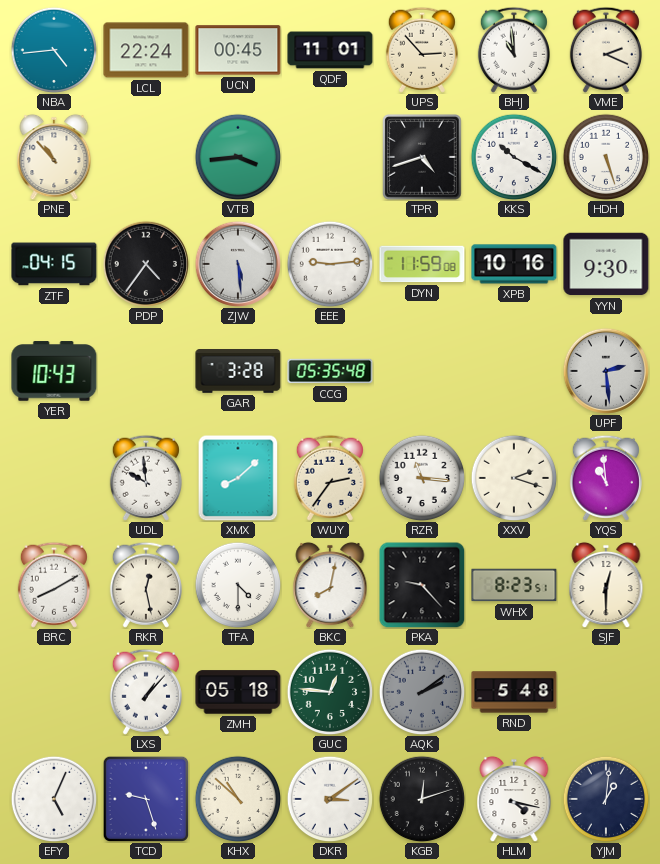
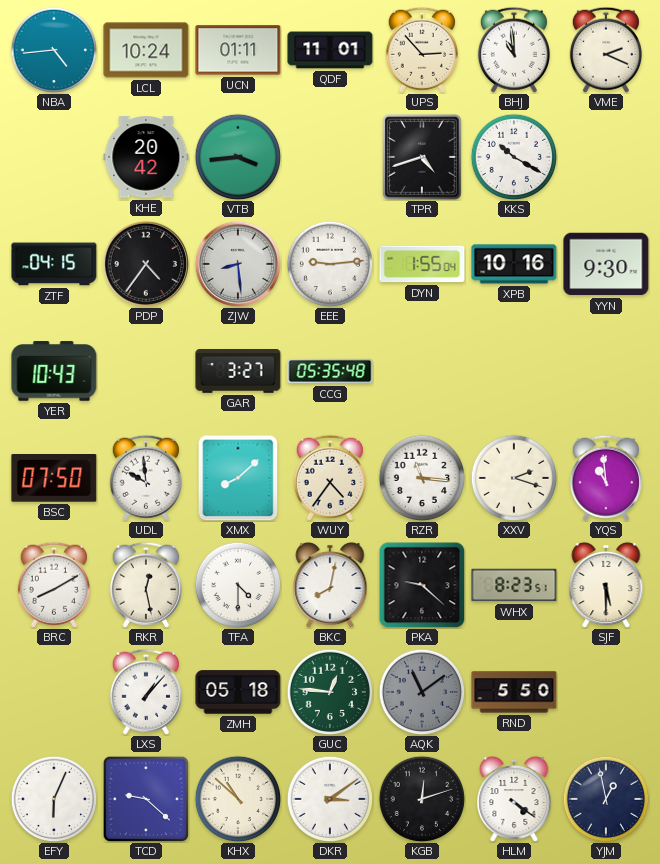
LCL: 22:24 -> 10:24
UCN: 00:45 -> 01:11
PNE: 10:53 -> none
KHE: none -> 20:42
HDH: 5:27 -> none
ZJW: 5:29 -> 8:29
DYN: 11:59 -> 1:55
GAR: 3:28 -> 3:27
UPF: 2:29 -> none
BSC: none -> 07:50
WUY: 2:36 -> 4:36
PKA: 9:23 -> 9:22
SJF: 12:30 -> 5:30
AQK: 2:09 -> 11:09
RND: 5:48 -> 5:50
EFY: 5:04 -> 6:04
TCD: 9:27 -> 9:22
HLM: 4:17 -> 4:21
YJM: 1:01 -> 12:58
